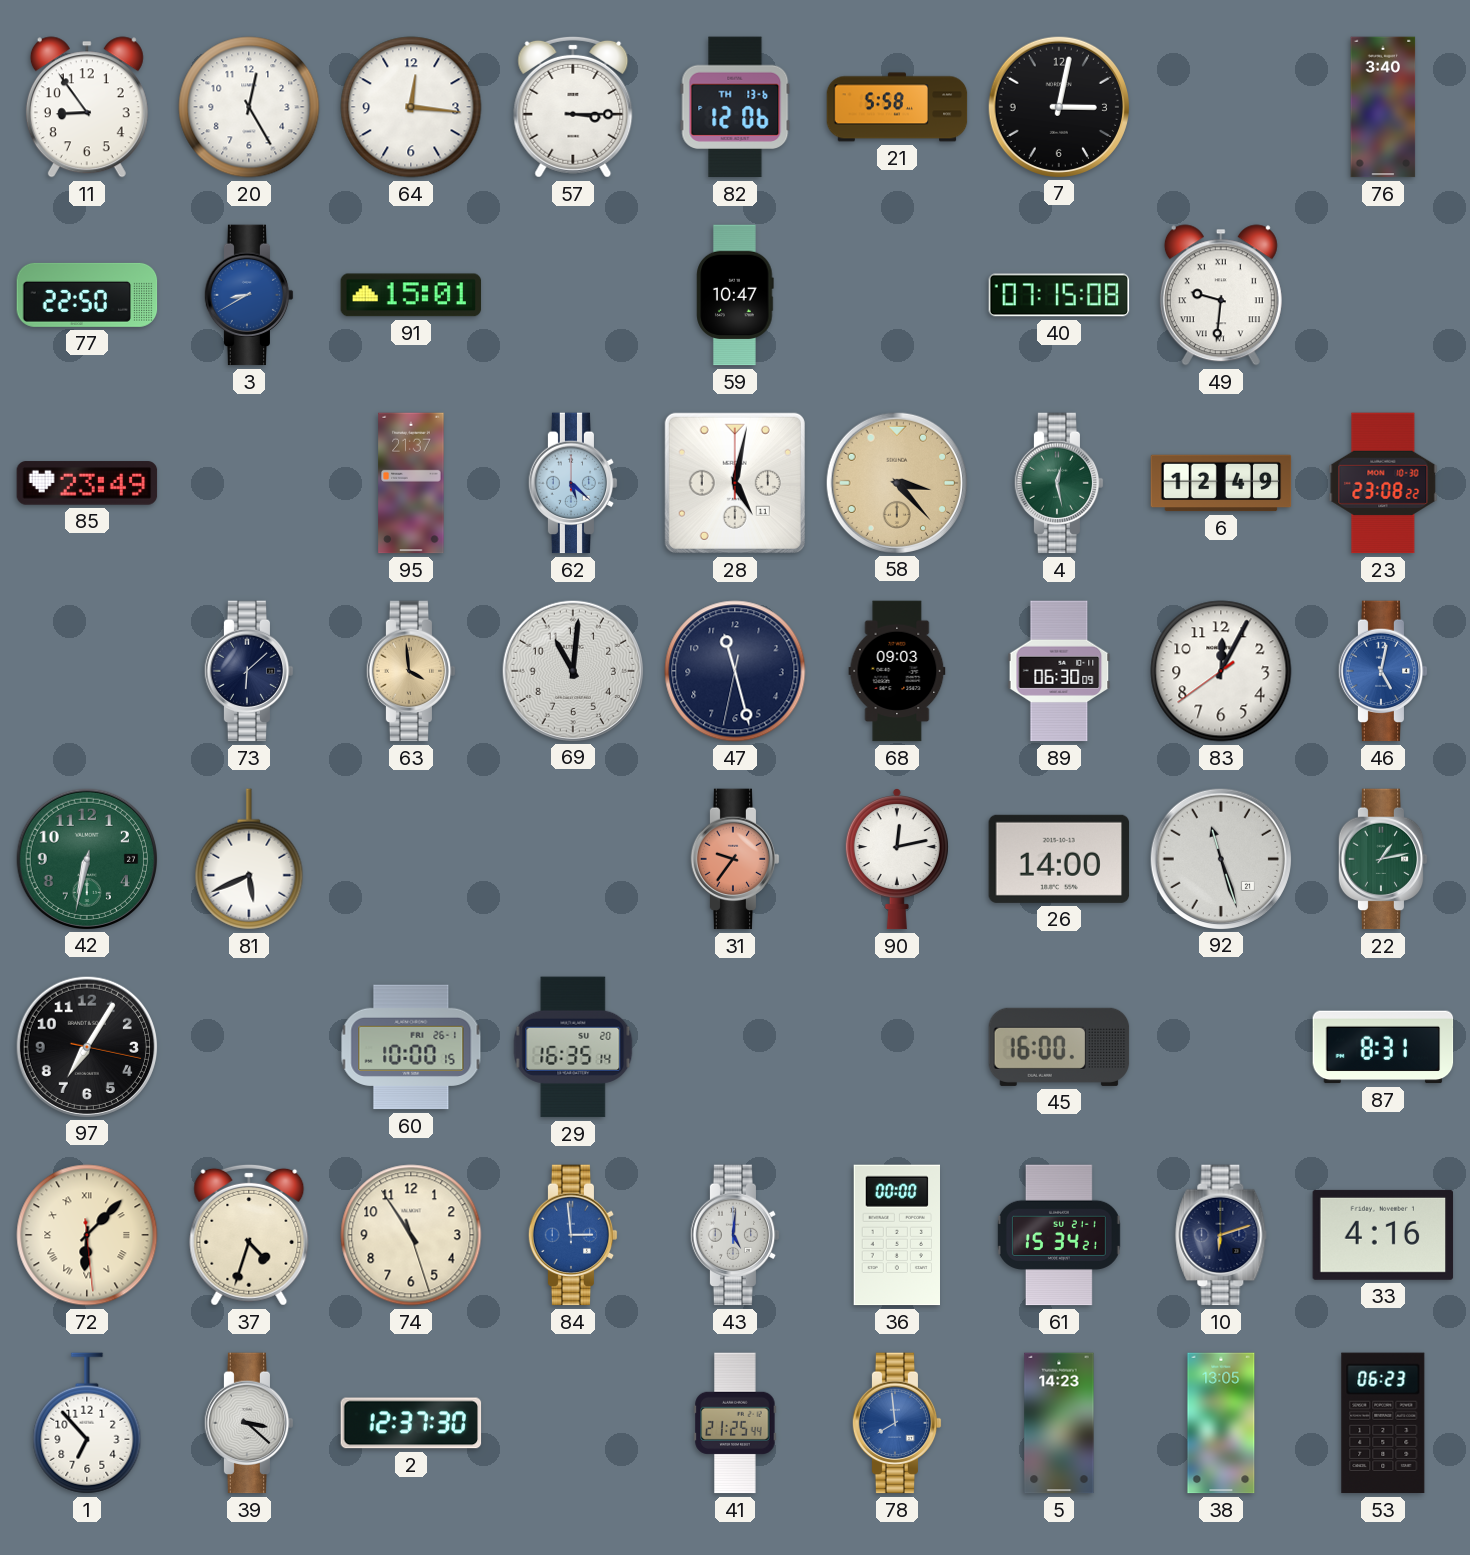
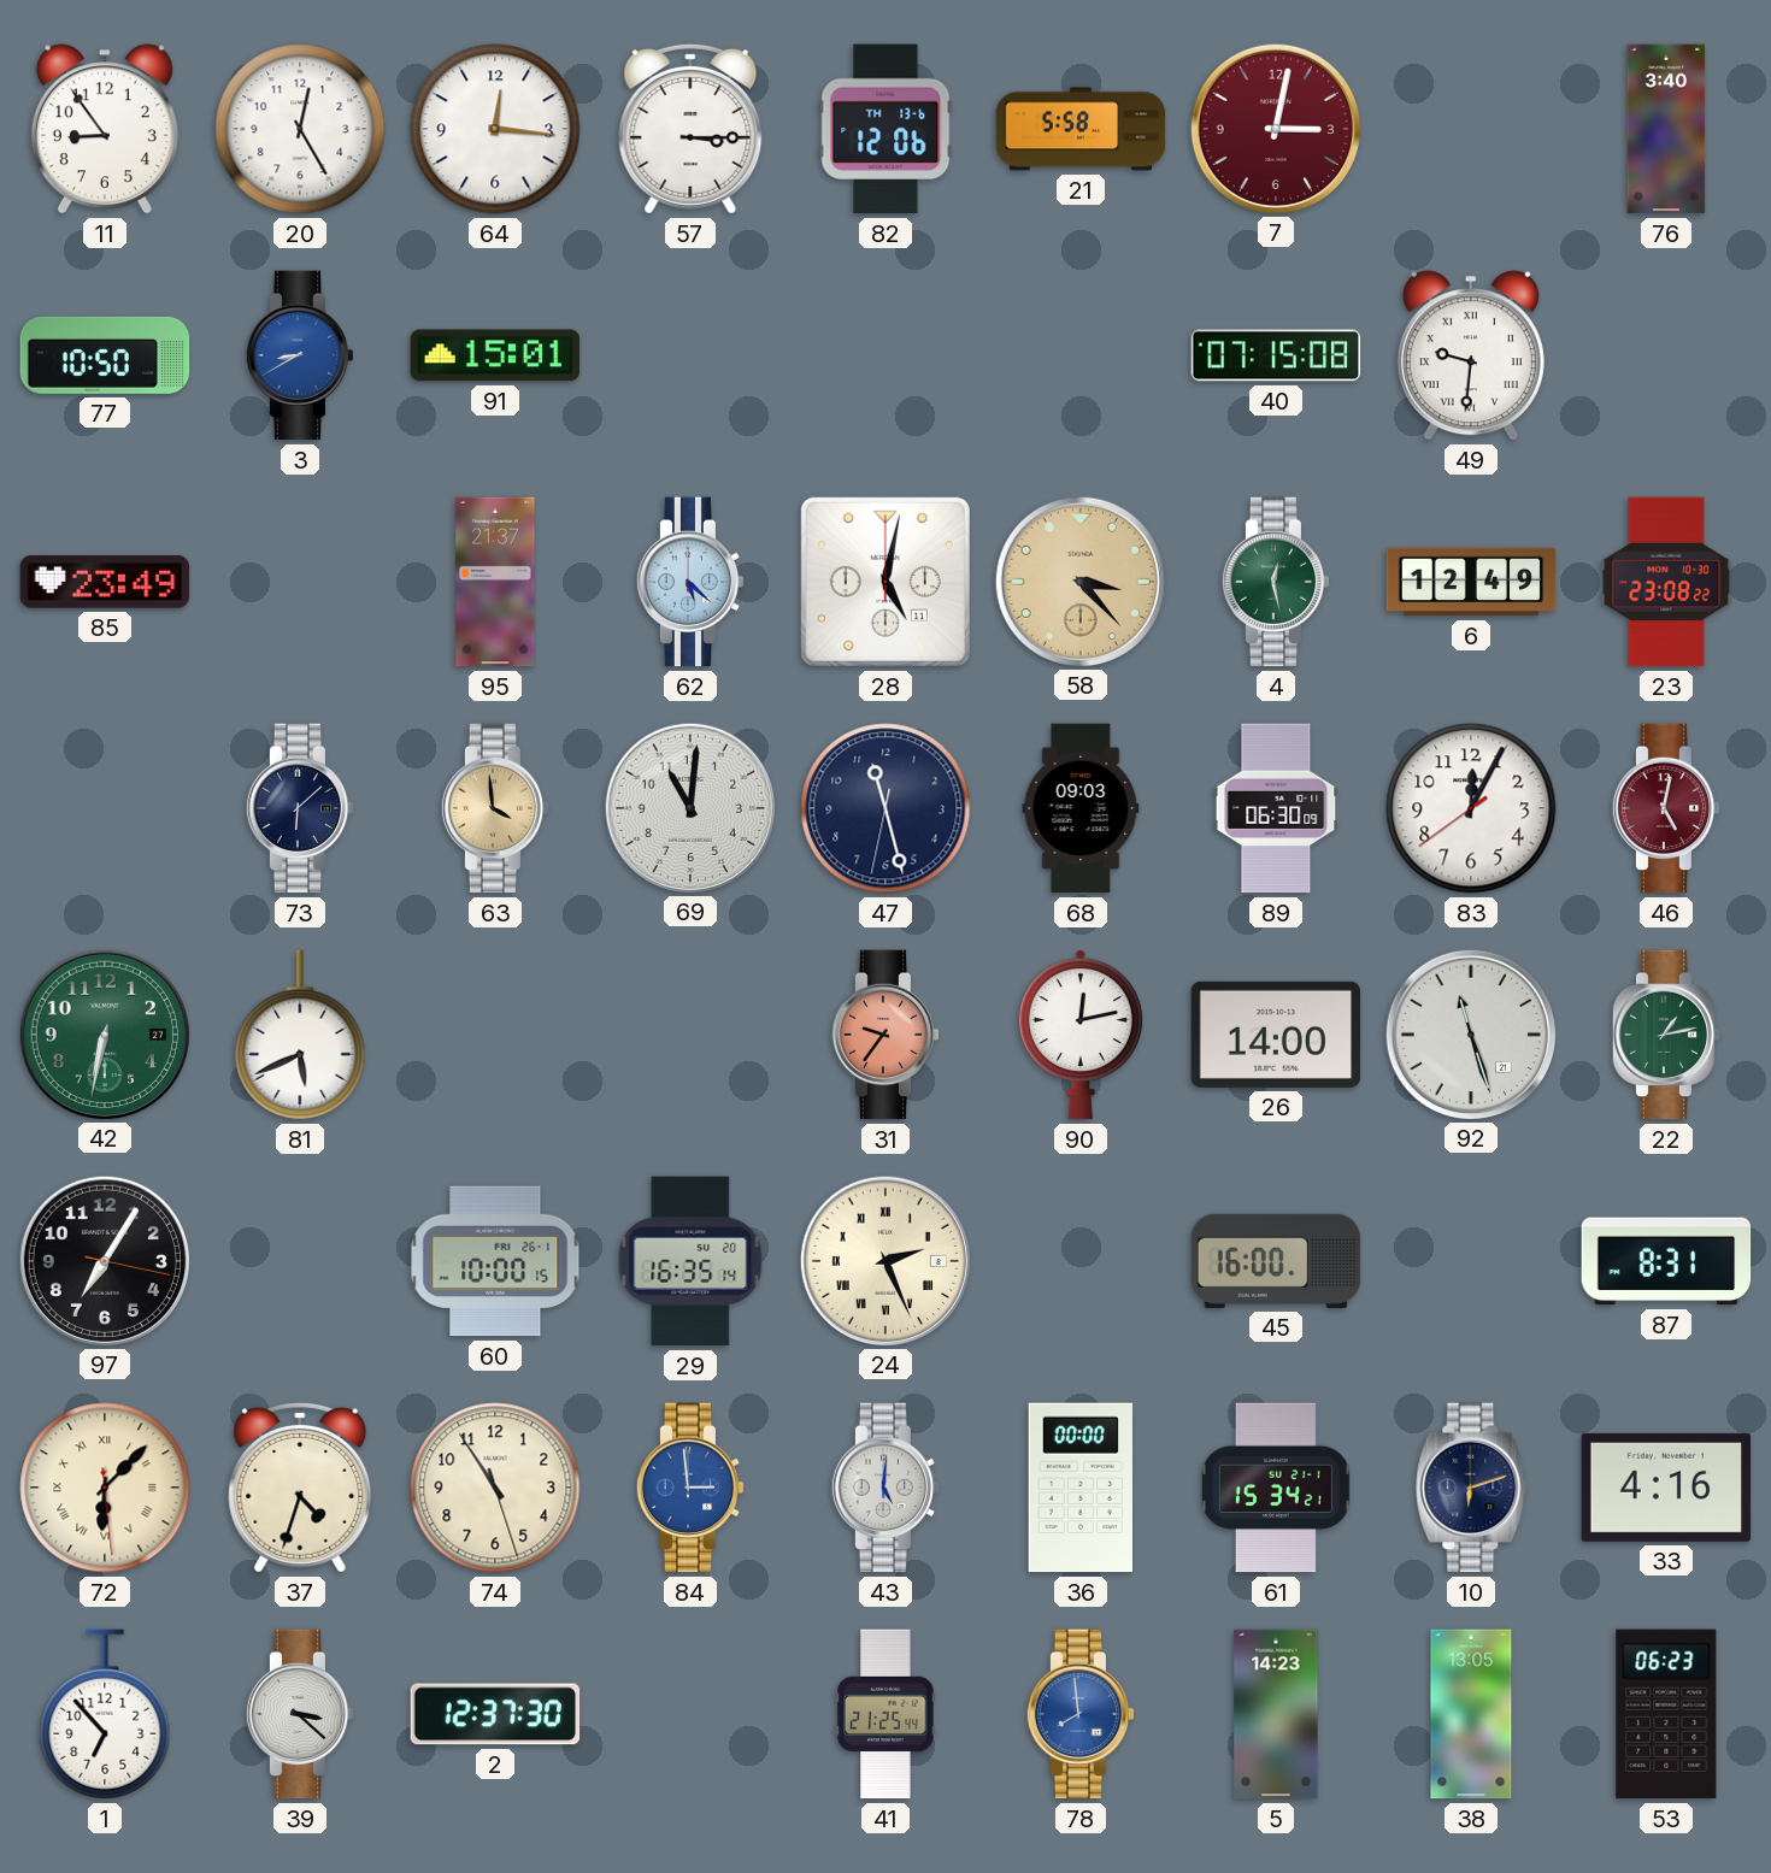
7 dial: black -> burgundy
77: 22:50 -> 10:50
59: 10:47 -> none
46 dial: blue -> burgundy
24: none -> 2:26
